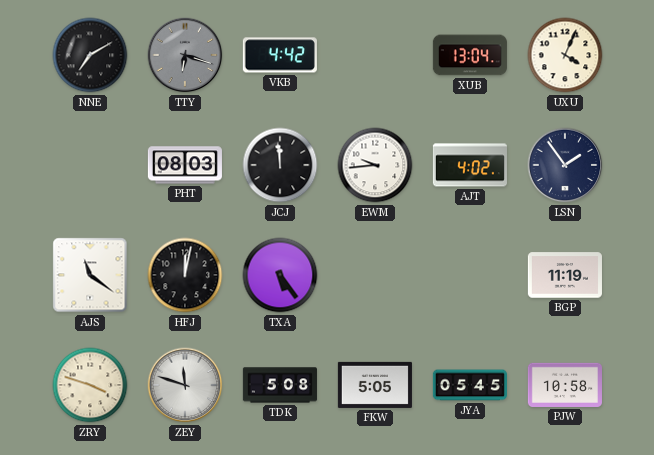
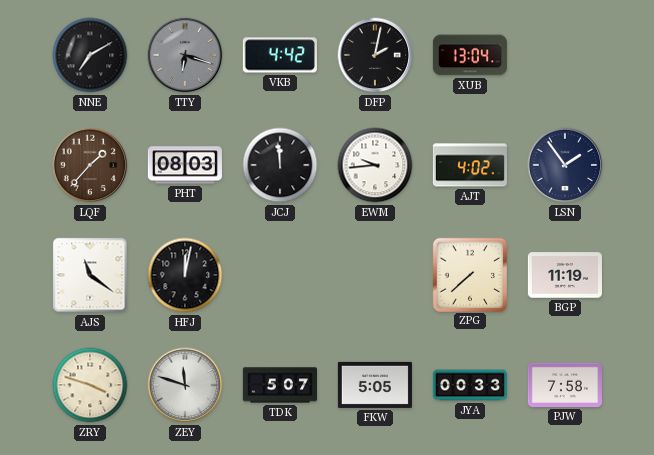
DFP: none -> 2:02
UXU: 4:04 -> none
LQF: none -> 1:37
TXA: 5:24 -> none
ZPG: none -> 7:38
TDK: 5:08 -> 5:07
JYA: 05:45 -> 00:33
PJW: 10:58 -> 7:58
